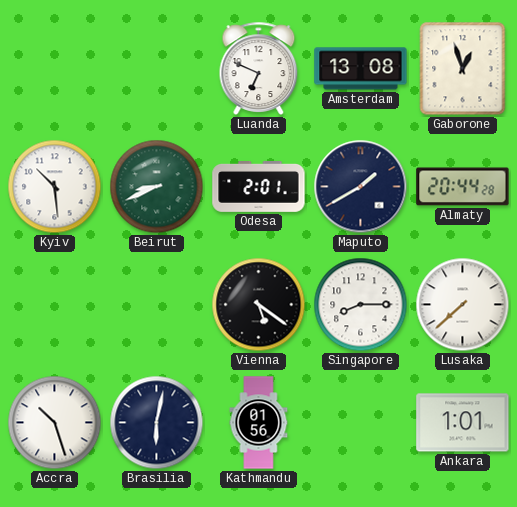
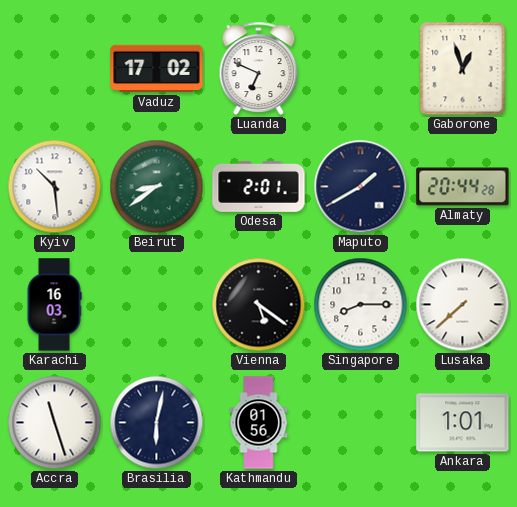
Vaduz: none -> 17:02
Amsterdam: 13:08 -> none
Beirut: 8:41 -> 8:39
Karachi: none -> 16:03
Accra: 10:27 -> 11:27
